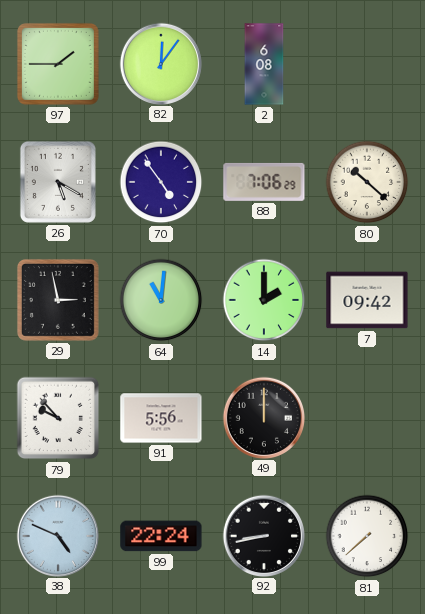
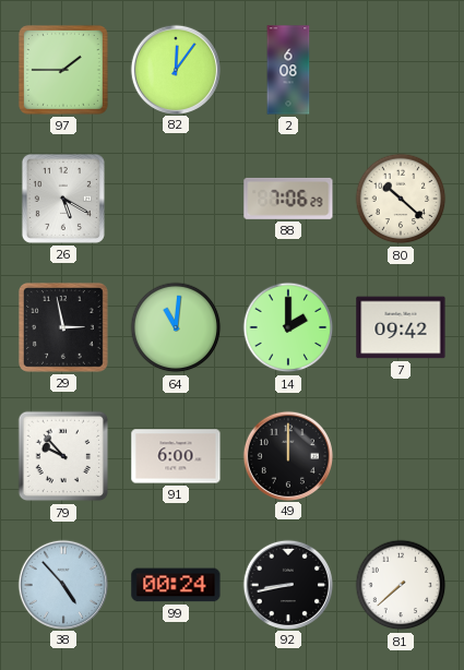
70: 4:54 -> none
91: 5:56 -> 6:00
38: 4:49 -> 4:53
99: 22:24 -> 00:24
